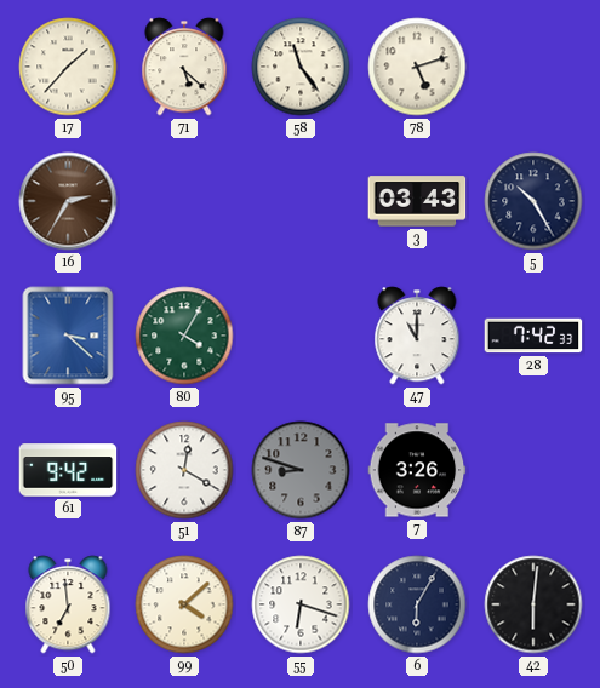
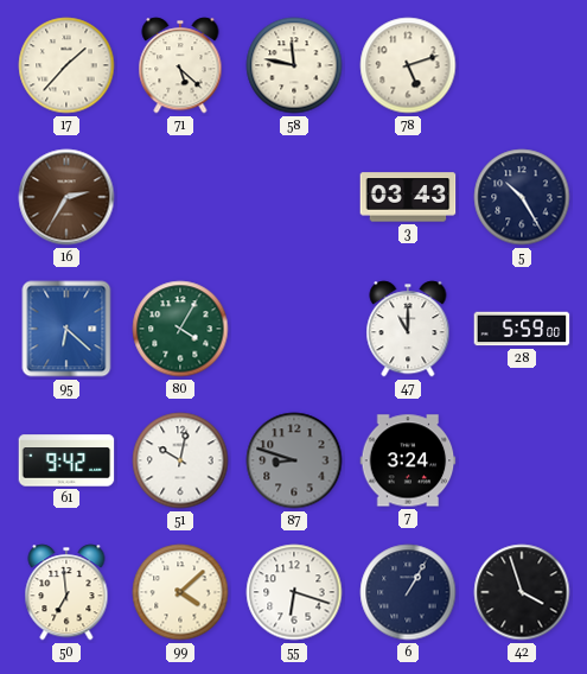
58: 11:24 -> 11:47
95: 3:22 -> 6:22
28: 7:42 -> 5:59
51: 12:20 -> 10:02
7: 3:26 -> 3:24
6: 6:05 -> 1:05
42: 6:01 -> 3:57
